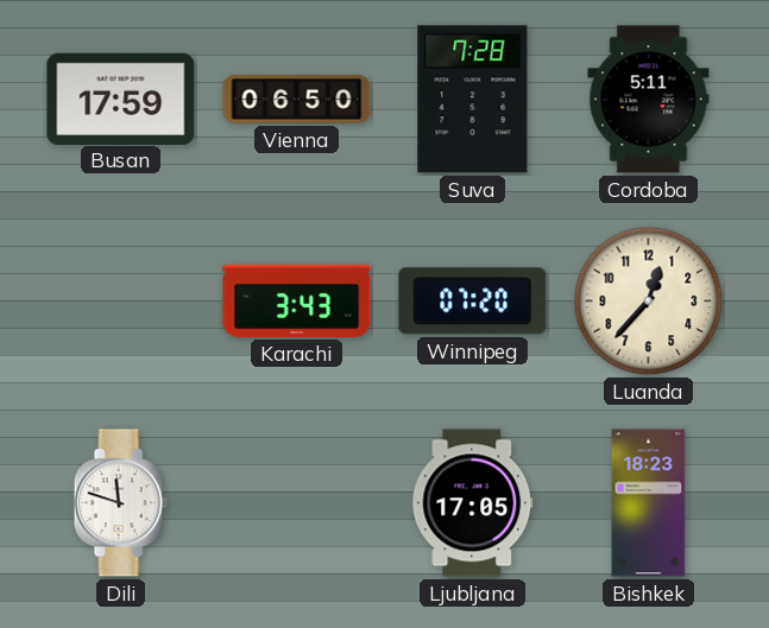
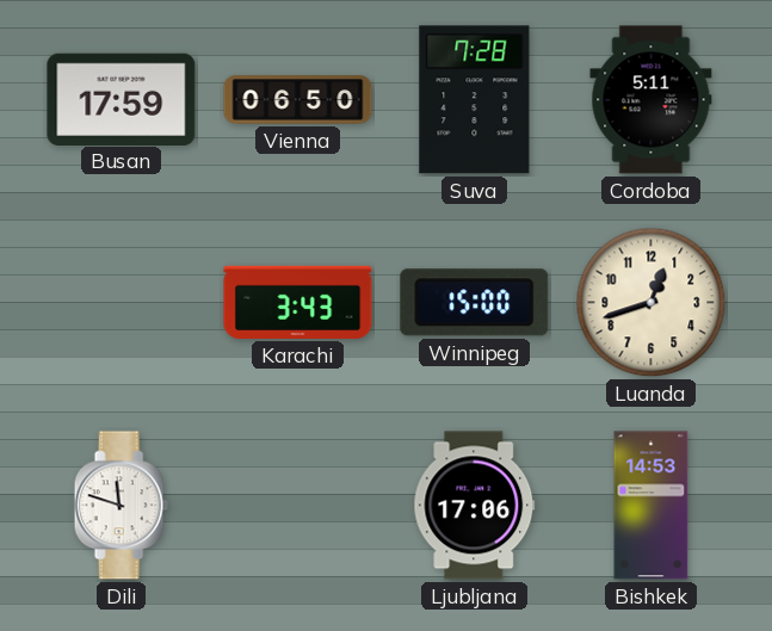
Winnipeg: 07:20 -> 15:00
Luanda: 12:37 -> 12:42
Ljubljana: 17:05 -> 17:06
Bishkek: 18:23 -> 14:53
